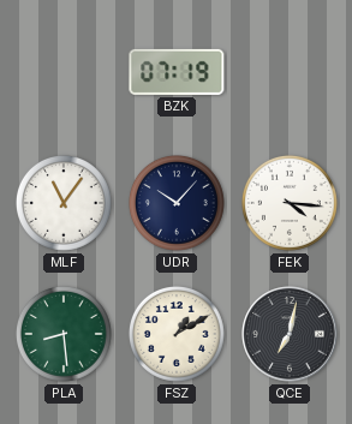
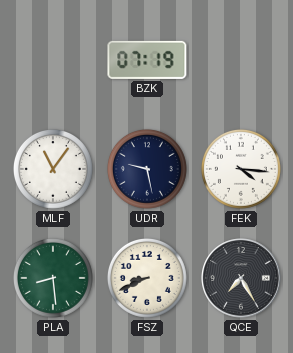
UDR: 10:07 -> 9:28
FSZ: 1:10 -> 8:41
QCE: 7:02 -> 7:25
